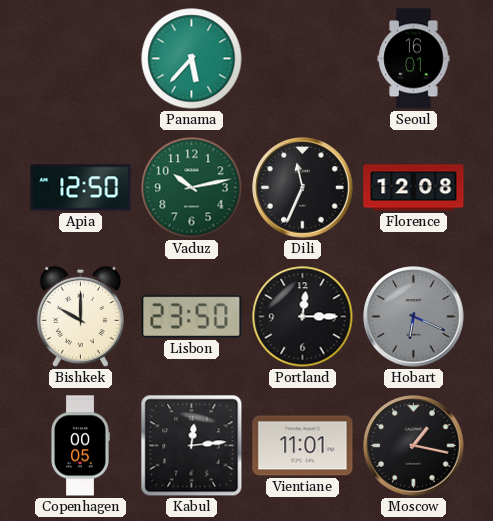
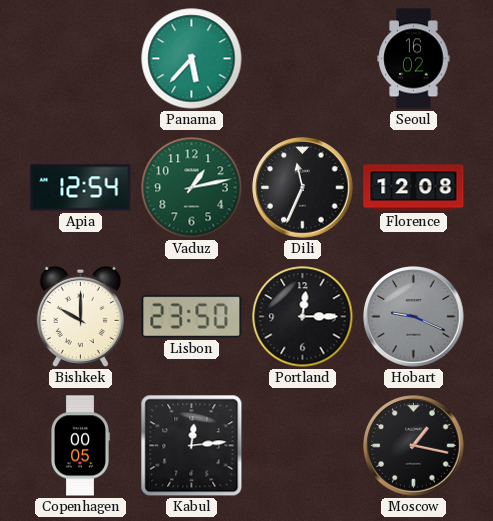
Seoul: 16:01 -> 16:02
Apia: 12:50 -> 12:54
Vaduz: 10:13 -> 1:13
Hobart: 6:19 -> 9:19
Vientiane: 11:01 -> none
